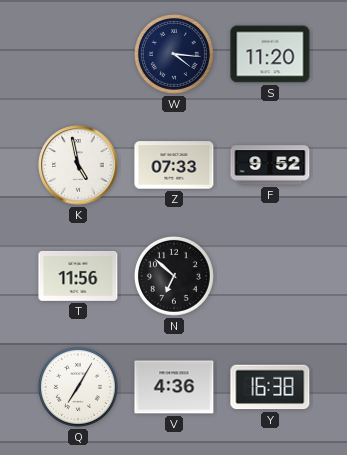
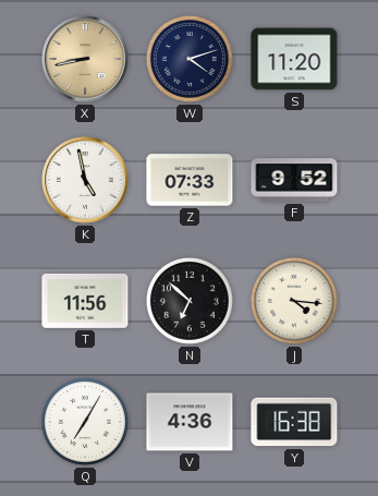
X: none -> 8:43
W: 4:16 -> 4:12
J: none -> 4:16
